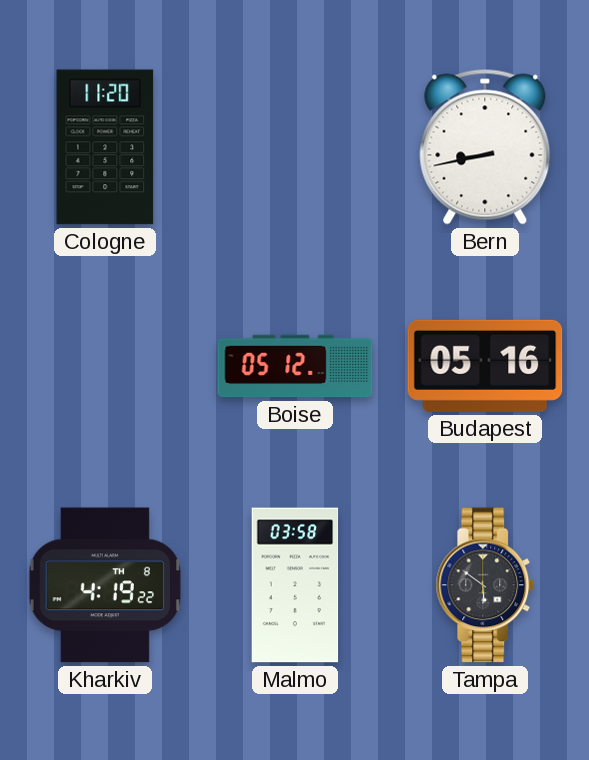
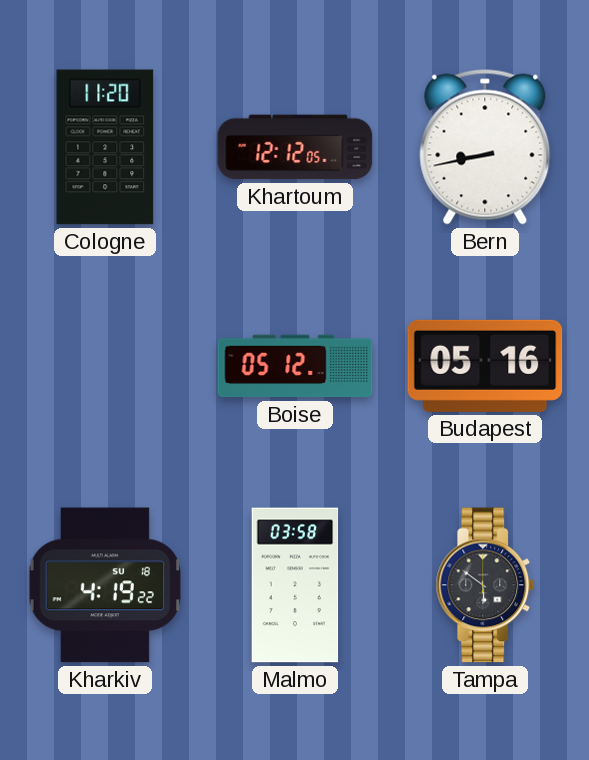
Khartoum: none -> 12:12
Kharkiv date: TH 8 -> SU 18
